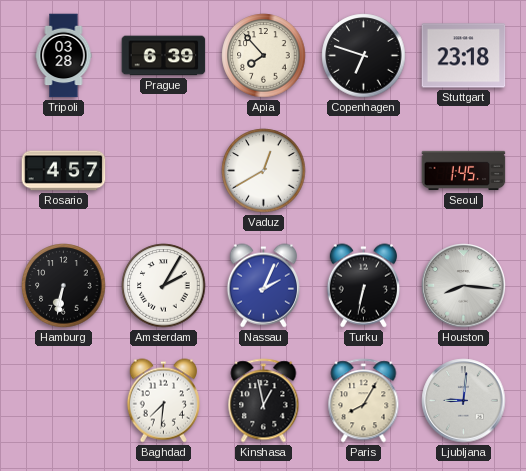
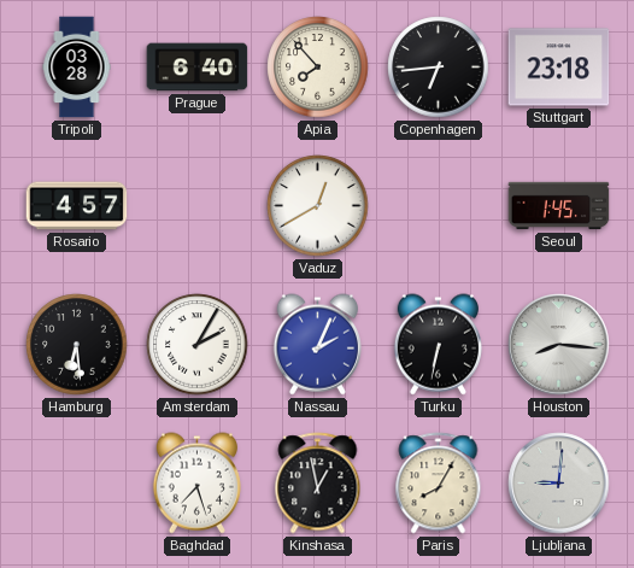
Prague: 6:39 -> 6:40
Copenhagen: 6:48 -> 6:44
Hamburg: 6:32 -> 6:29
Baghdad: 7:31 -> 7:27
